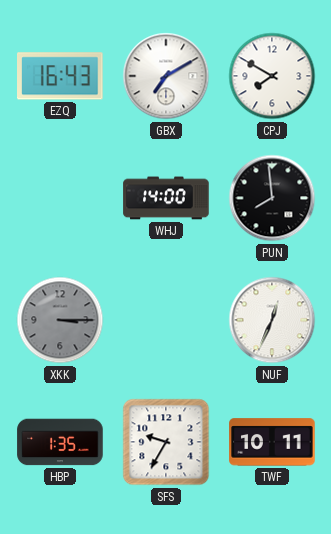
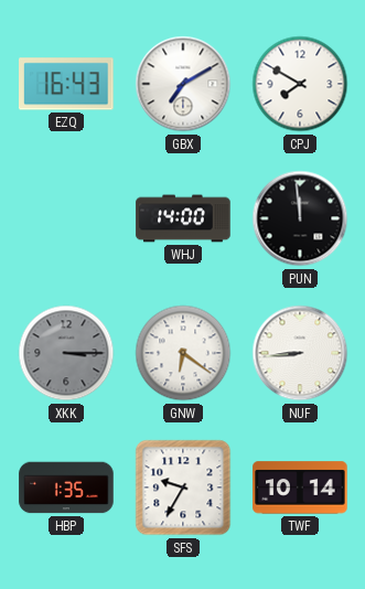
PUN: 7:59 -> 11:59
GNW: none -> 6:21
NUF: 12:34 -> 8:44
TWF: 10:11 -> 10:14
